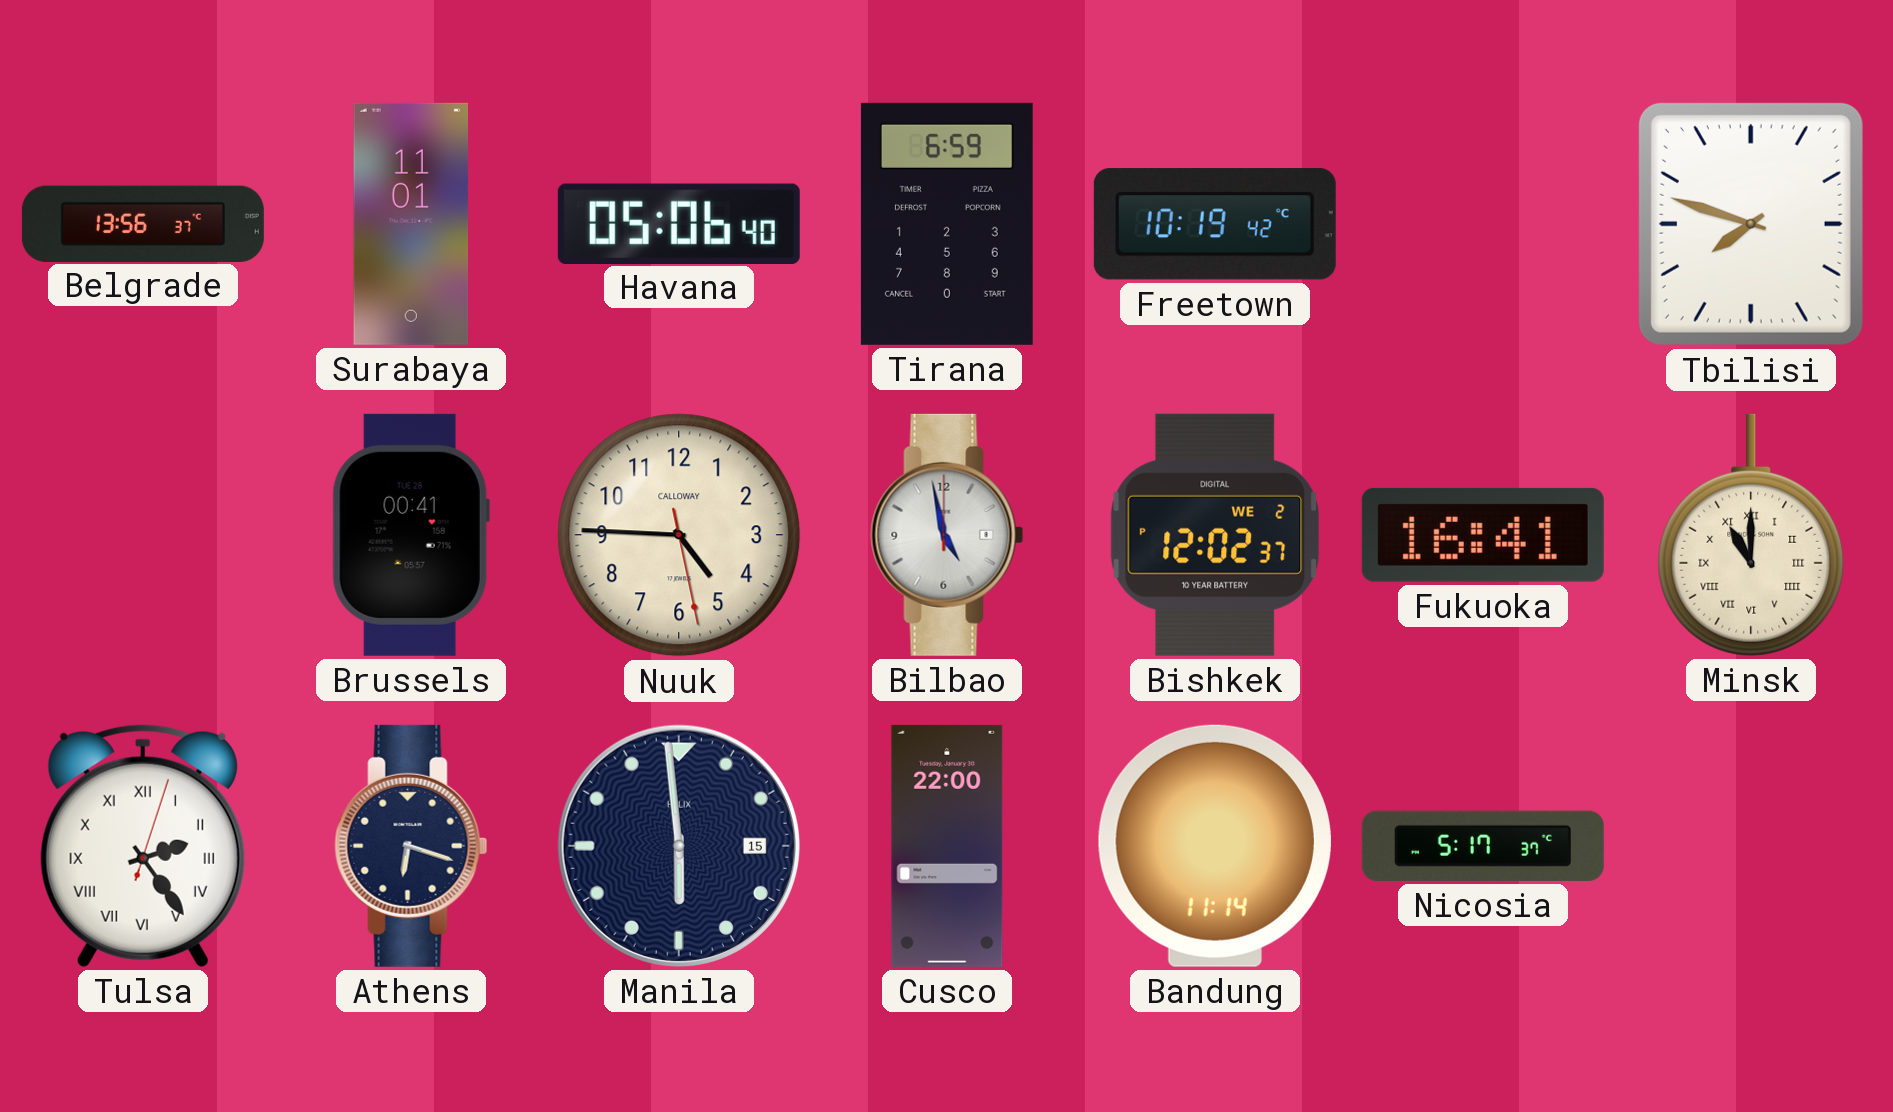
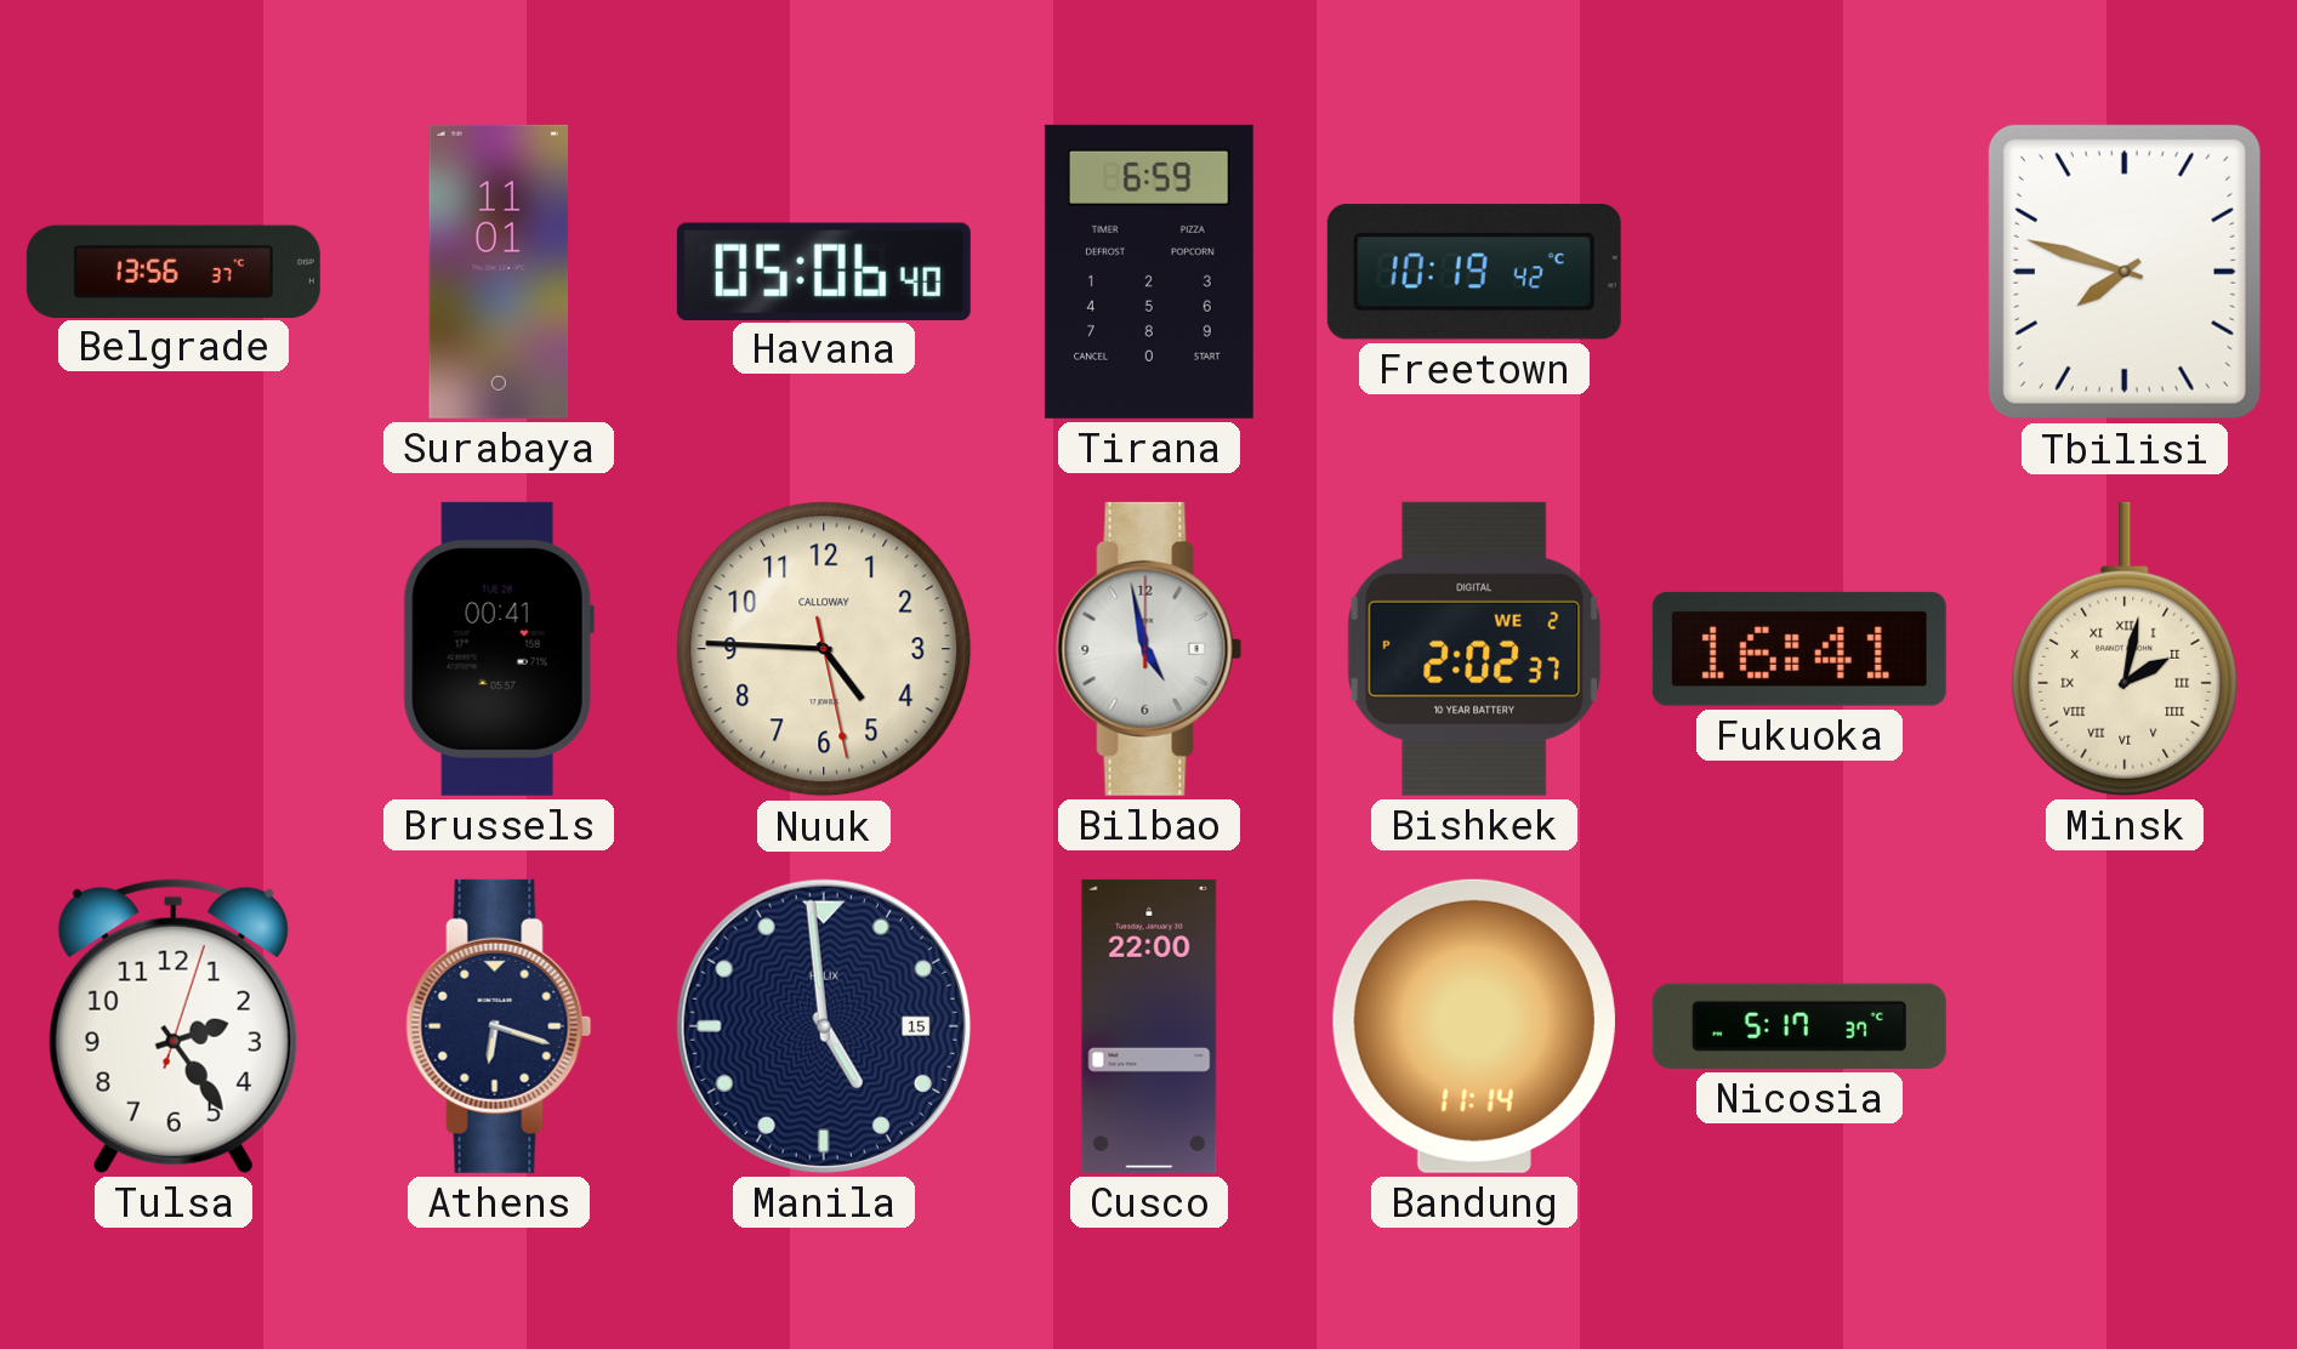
Bishkek: 12:02 -> 2:02
Minsk: 11:00 -> 2:02
Tulsa numerals: Roman -> Arabic
Manila: 5:59 -> 4:59
